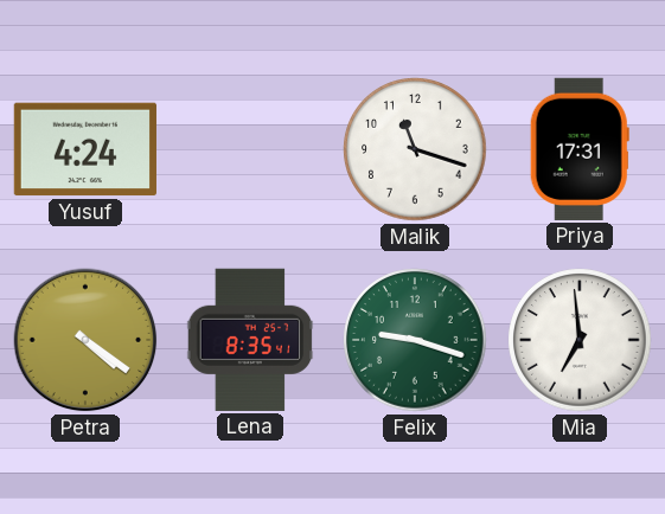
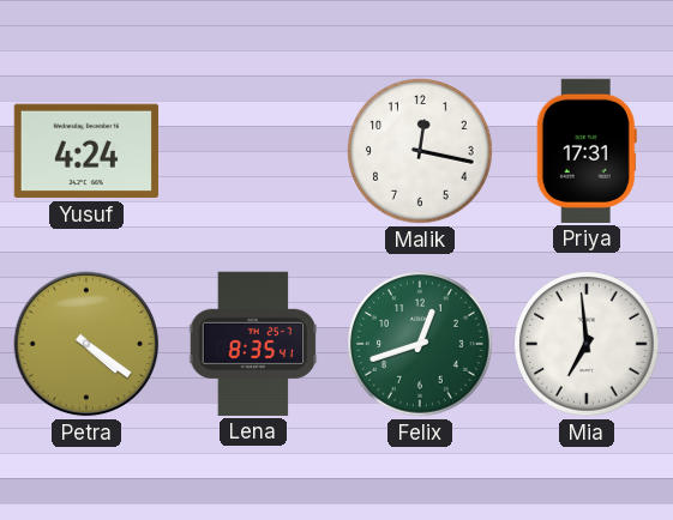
Malik: 11:18 -> 12:17
Felix: 9:18 -> 12:42
